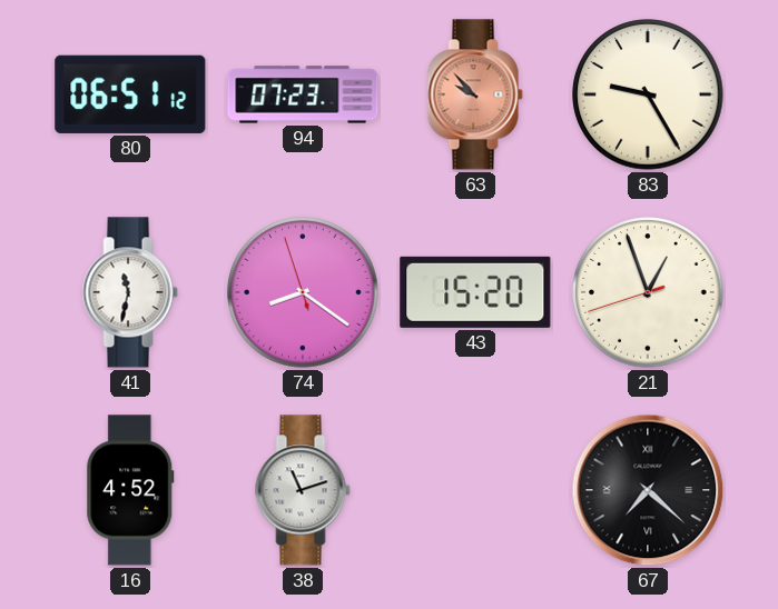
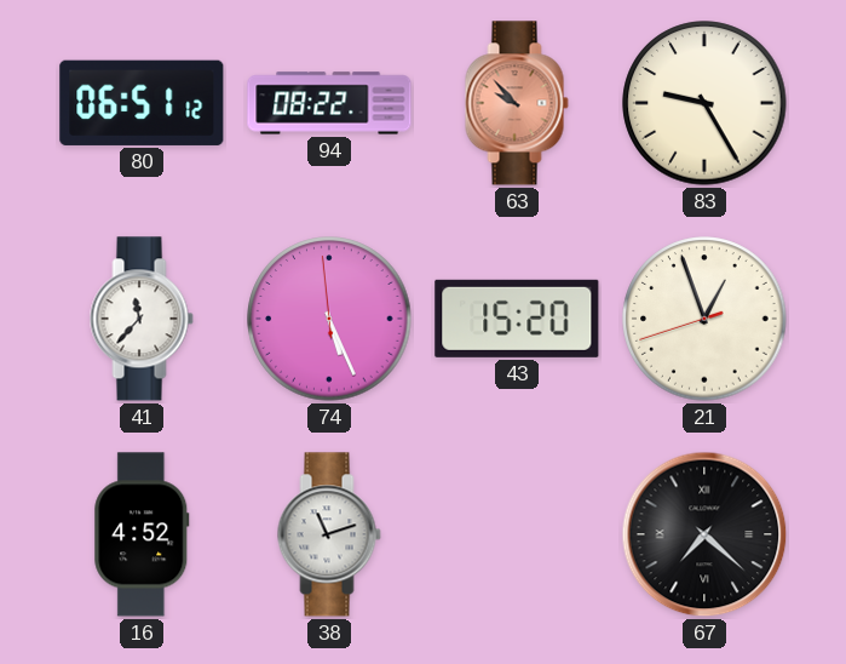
94: 07:23 -> 08:22
41: 11:32 -> 11:37
74: 8:20 -> 5:25
